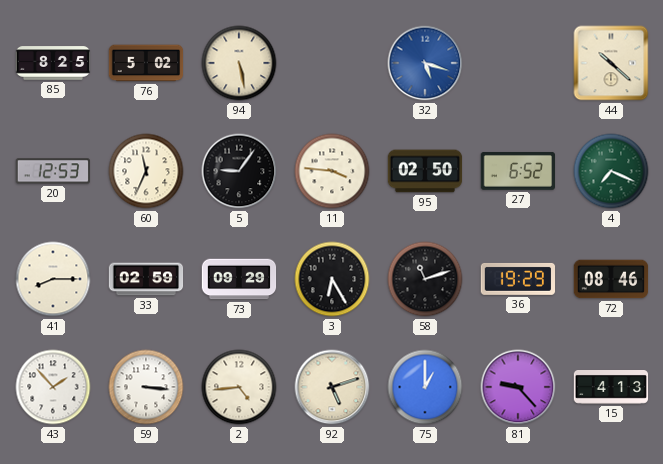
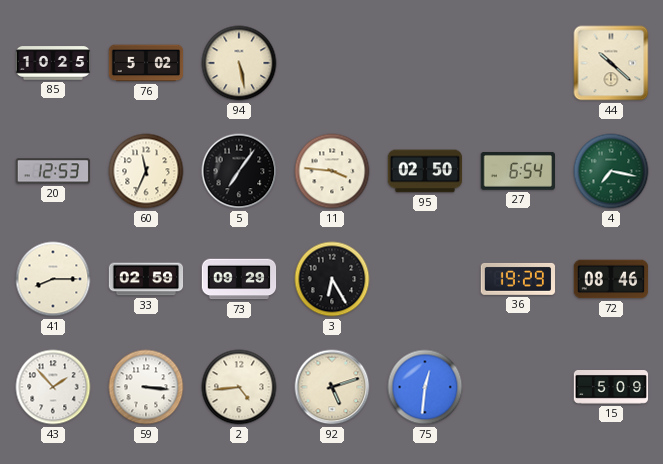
85: 8:25 -> 10:25
32: 5:18 -> none
5: 9:06 -> 7:06
27: 6:52 -> 6:54
4: 7:19 -> 7:17
58: 11:12 -> none
75: 1:00 -> 12:31
81: 9:23 -> none
15: 4:13 -> 5:09
